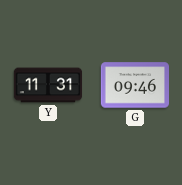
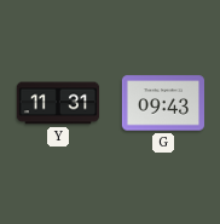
G: 09:46 -> 09:43
